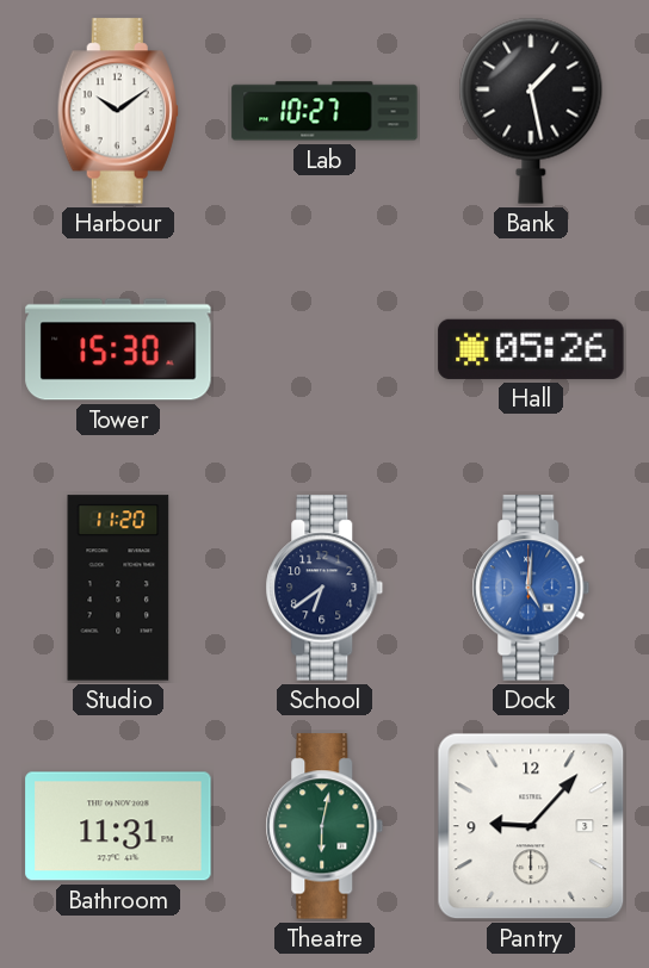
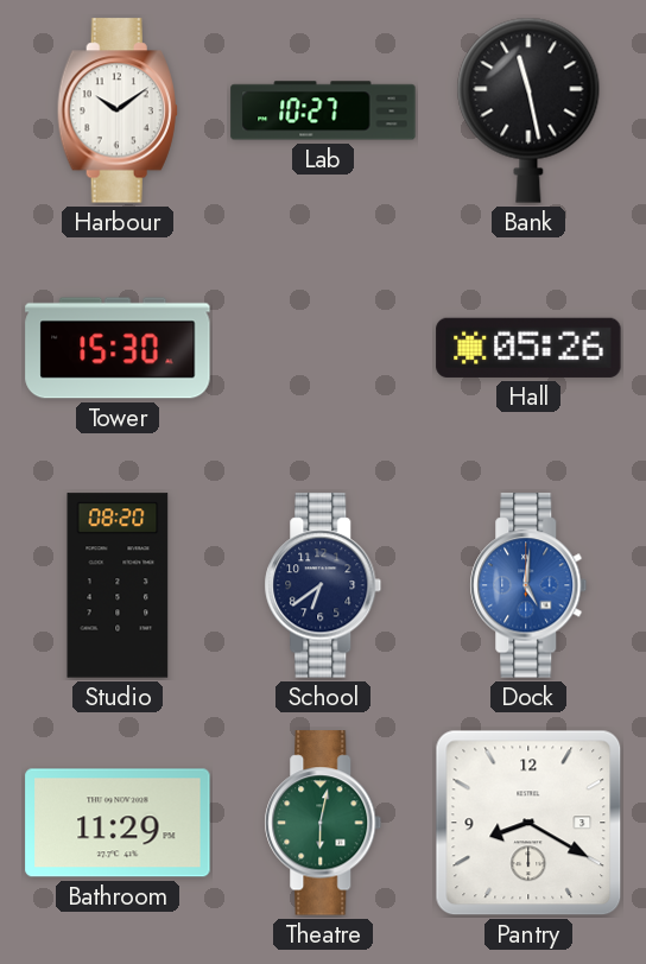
Bank: 1:28 -> 11:28
Studio: 11:20 -> 08:20
Bathroom: 11:31 -> 11:29
Pantry: 9:07 -> 8:20
